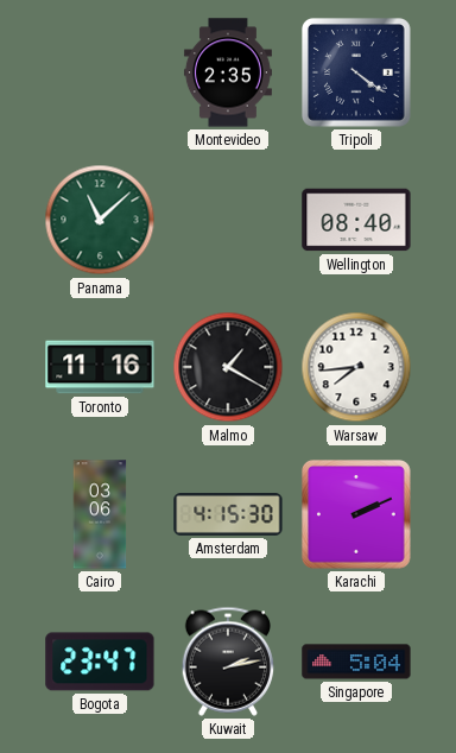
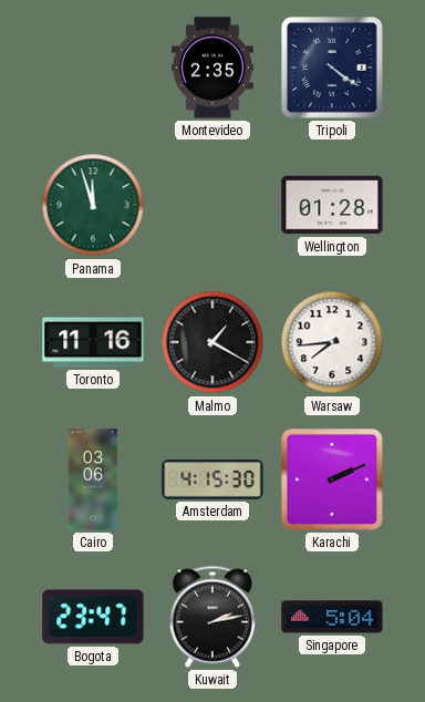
Panama: 11:08 -> 11:57
Wellington: 08:40 -> 01:28
